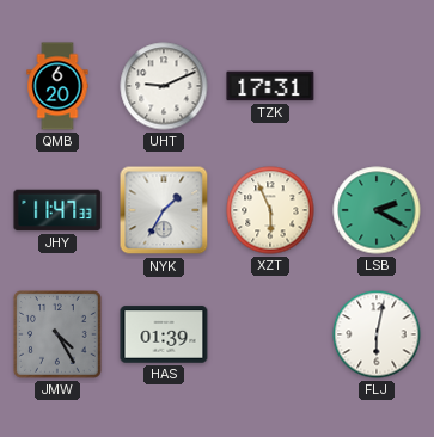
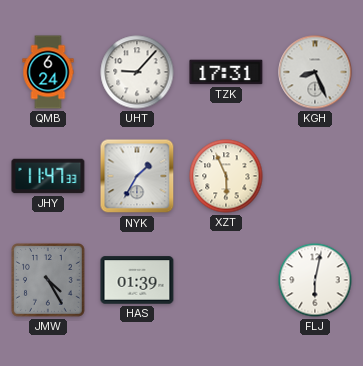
QMB: 6:20 -> 6:24
UHT: 9:11 -> 9:07
KGH: none -> 8:26
LSB: 2:20 -> none
